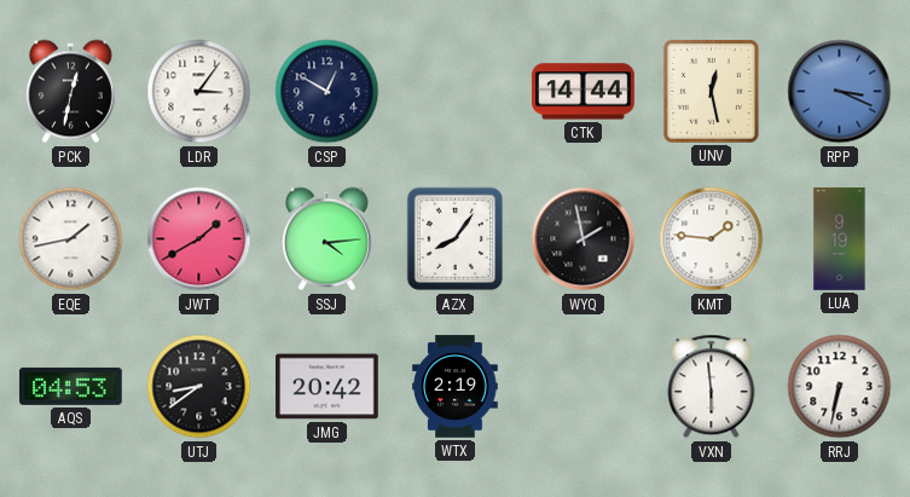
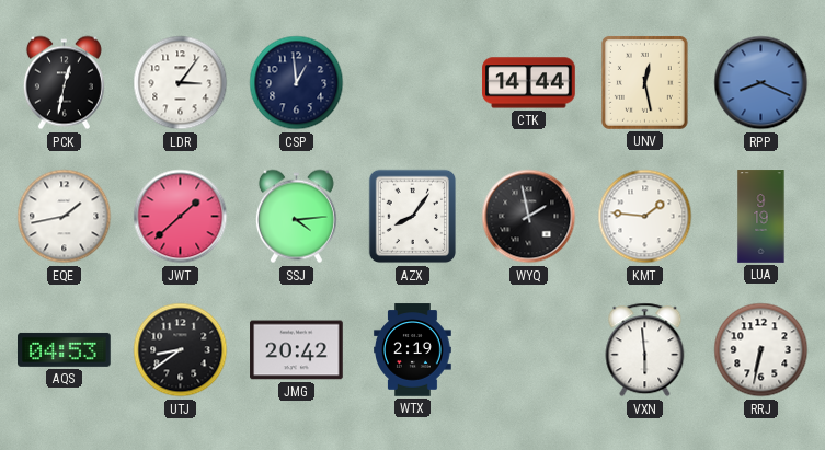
CSP: 12:50 -> 12:59
RPP: 3:19 -> 8:19
JWT: 1:40 -> 1:38
